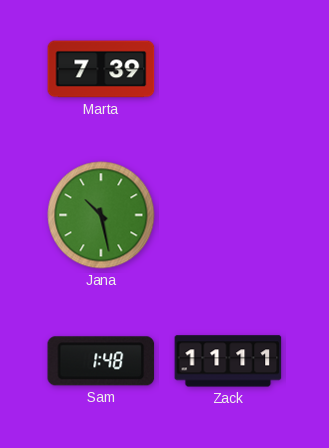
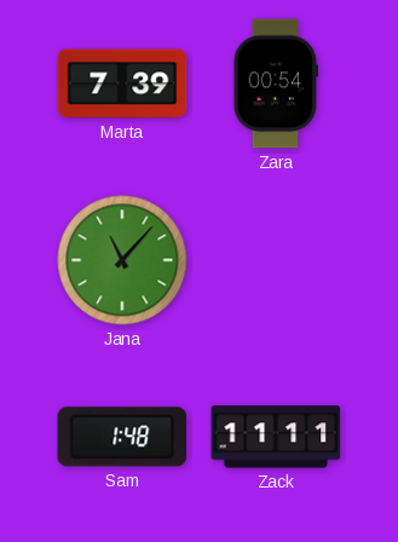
Zara: none -> 00:54
Jana: 10:28 -> 11:07
